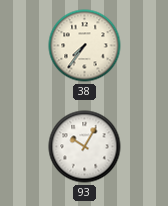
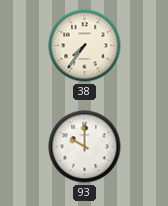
93: 10:05 -> 10:00
